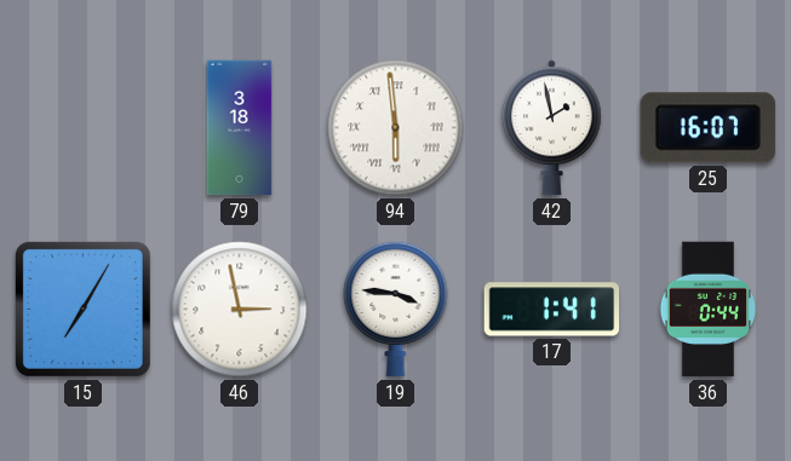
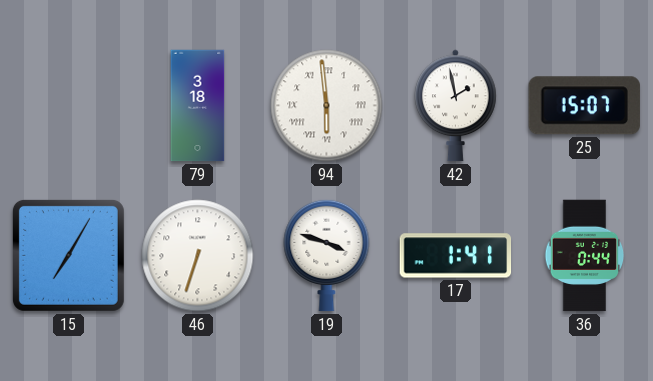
25: 16:07 -> 15:07
46: 2:58 -> 6:33
19: 3:46 -> 3:48
